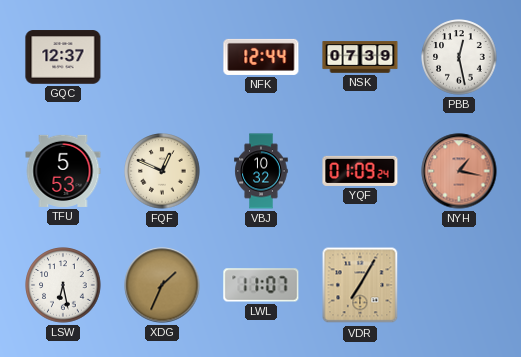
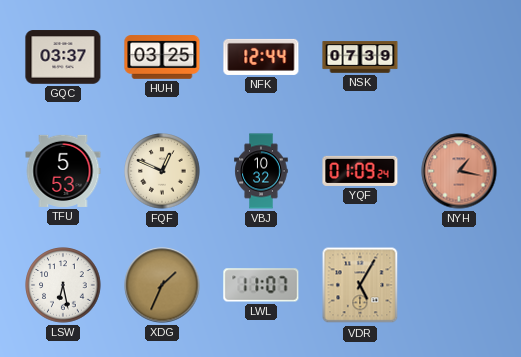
GQC: 12:37 -> 03:37
HUH: none -> 03:25
PBB: 12:28 -> none
VDR: 7:05 -> 5:05
